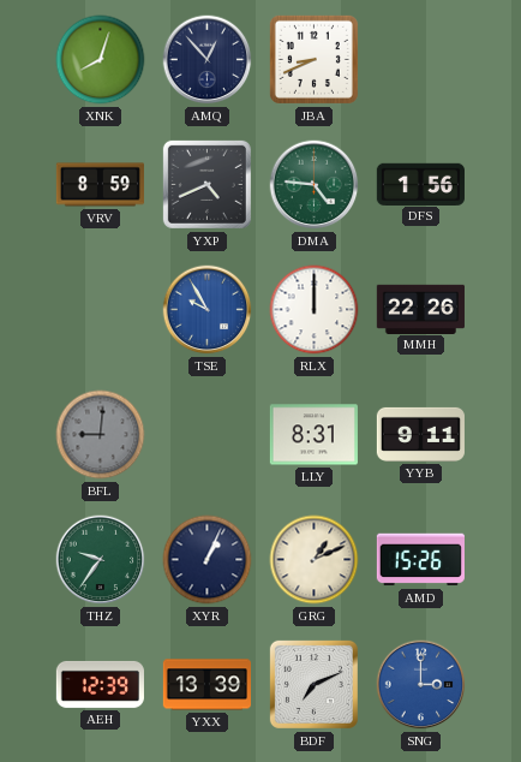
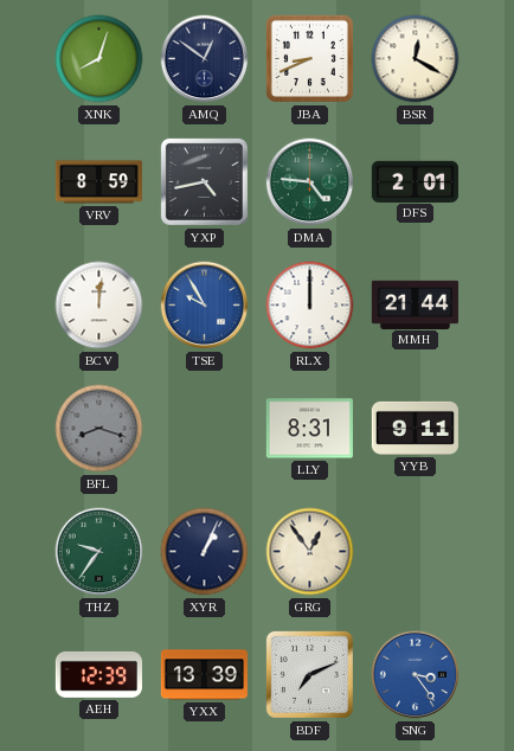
AMQ: 12:53 -> 12:51
BSR: none -> 12:20
YXP: 4:41 -> 4:43
DFS: 1:56 -> 2:01
BCV: none -> 12:01
MMH: 22:26 -> 21:44
BFL: 9:01 -> 8:18
GRG: 1:11 -> 12:54
AMD: 15:26 -> none
SNG: 3:00 -> 3:24
